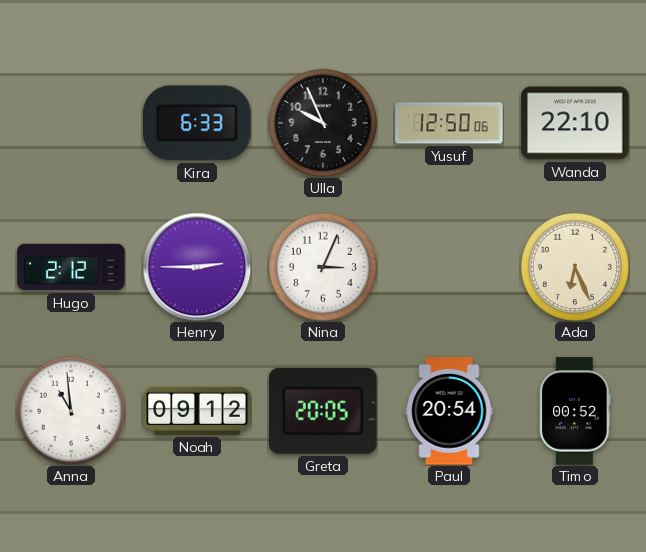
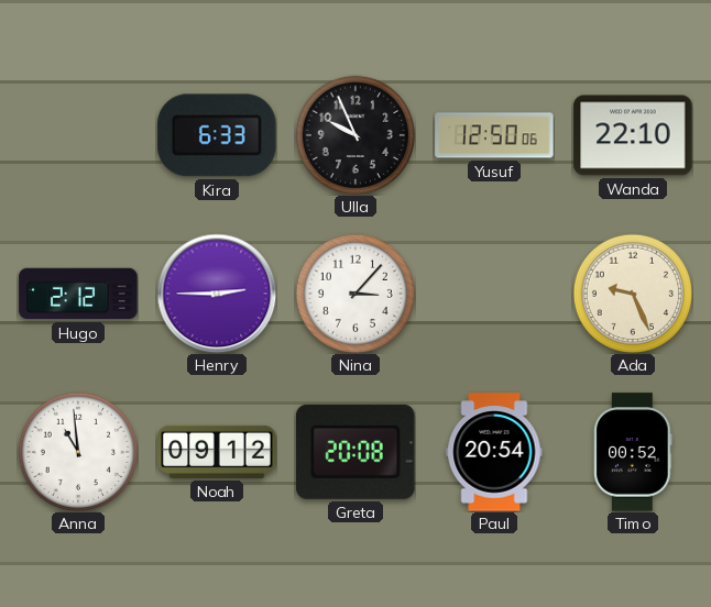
Nina: 3:04 -> 3:07
Ada: 6:26 -> 9:26
Greta: 20:05 -> 20:08
